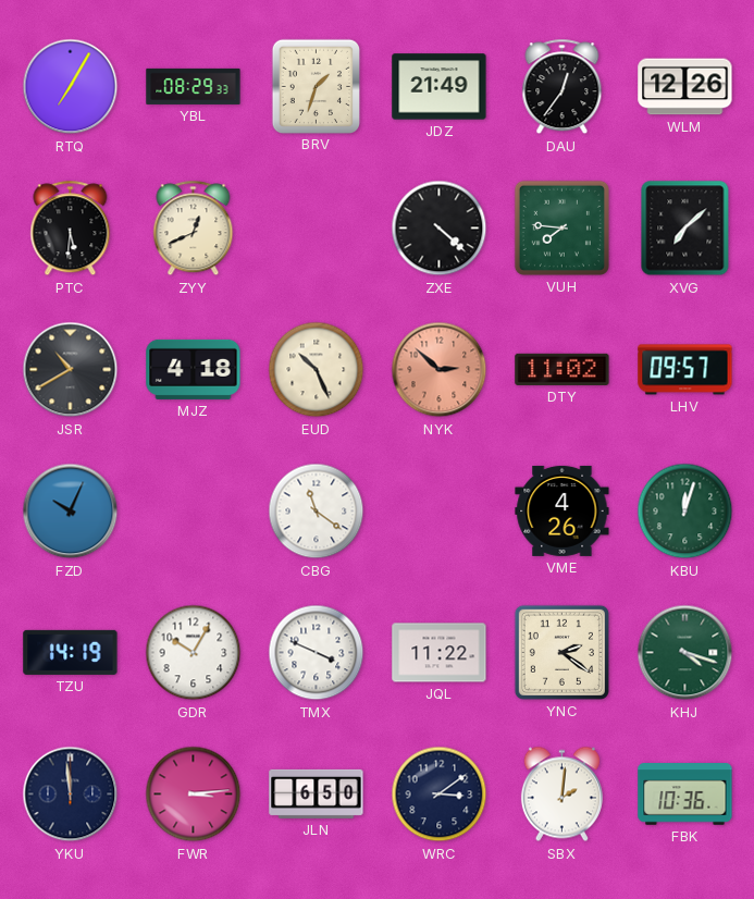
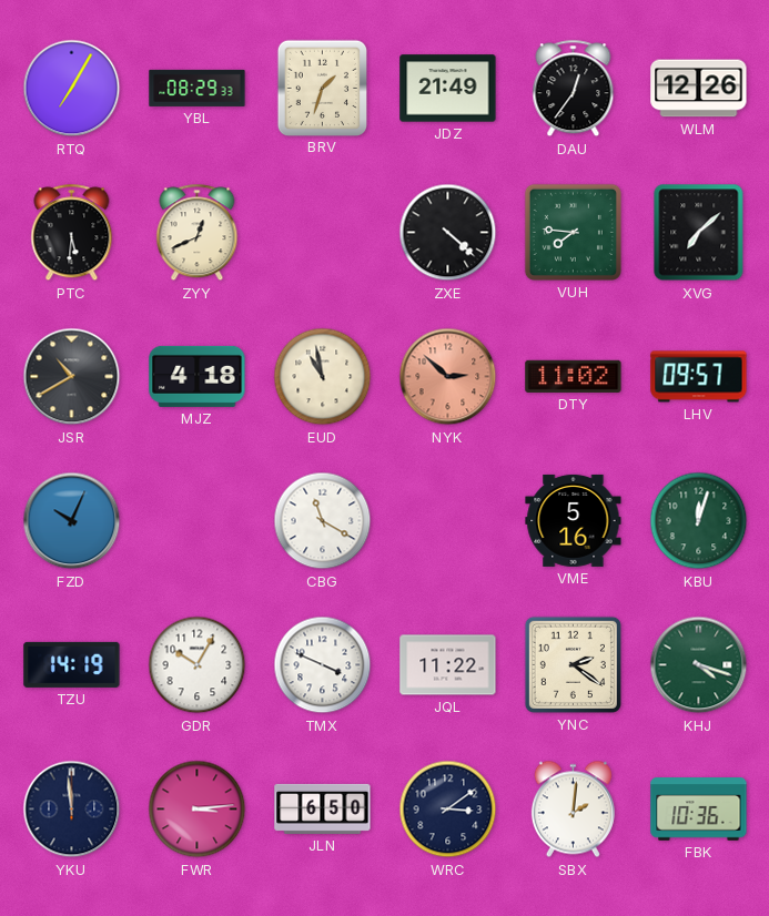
EUD: 10:26 -> 10:58
CBG: 11:21 -> 11:20
VME: 4:26 -> 5:16
